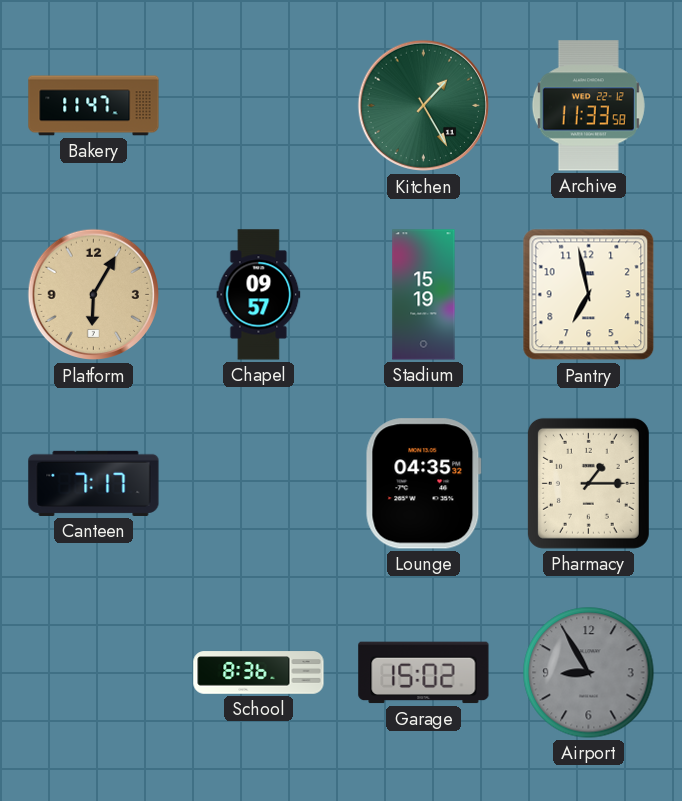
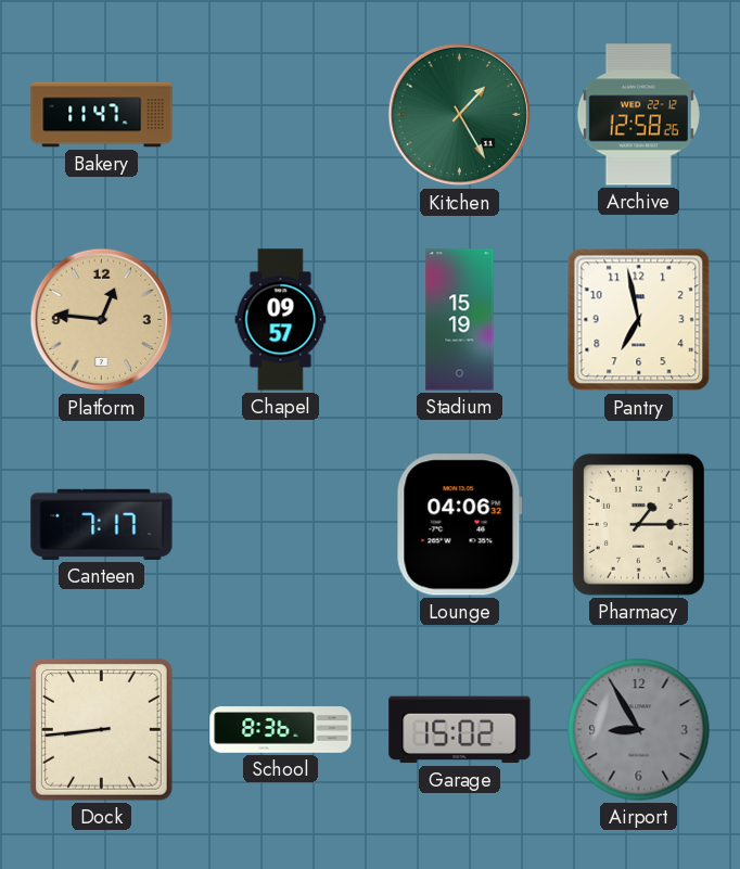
Archive: 11:33 -> 12:58
Platform: 6:05 -> 12:46
Lounge: 04:35 -> 04:06
Dock: none -> 8:44
